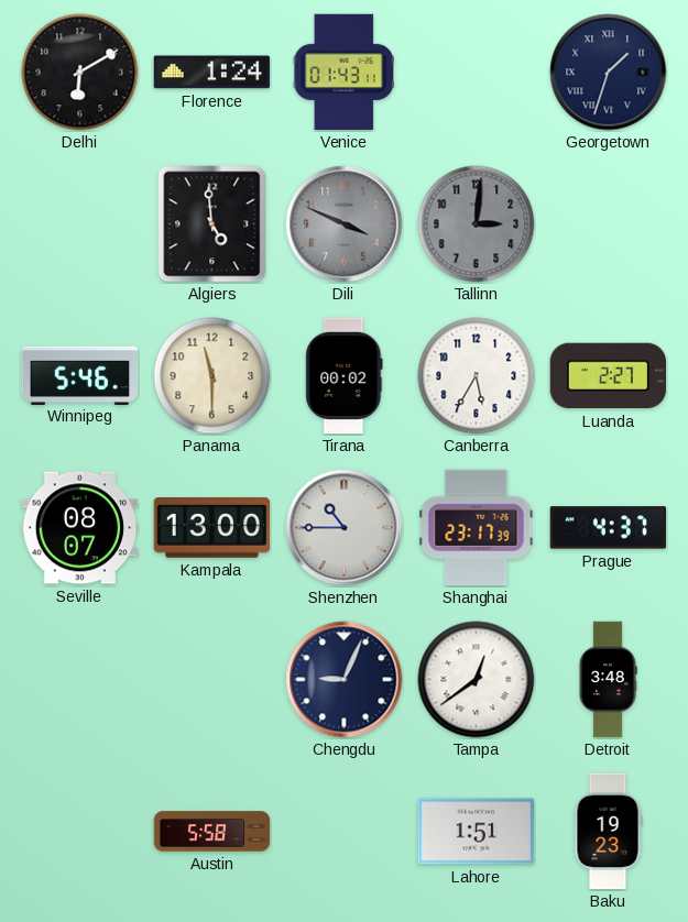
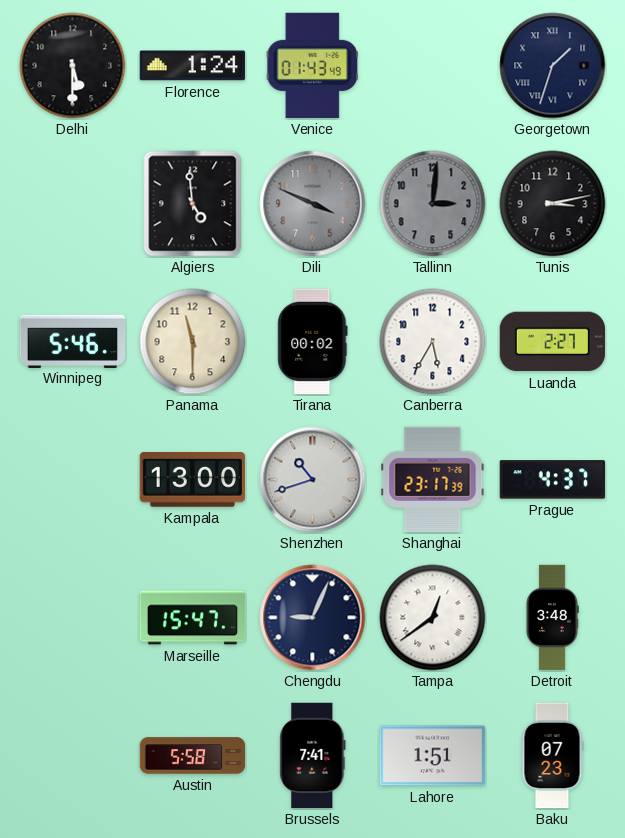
Delhi: 6:10 -> 5:30
Venice: 01:43:11 -> 01:43:49
Tunis: none -> 3:13
Seville: 08:07 -> none
Shenzhen: 10:45 -> 10:42
Marseille: none -> 15:47
Brussels: none -> 7:41
Baku: 19:23 -> 07:23
